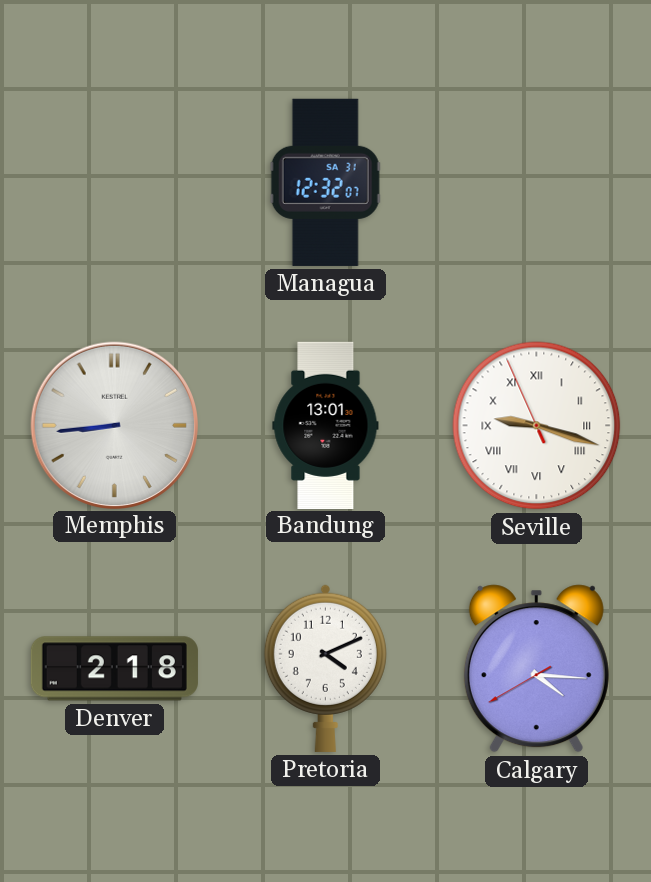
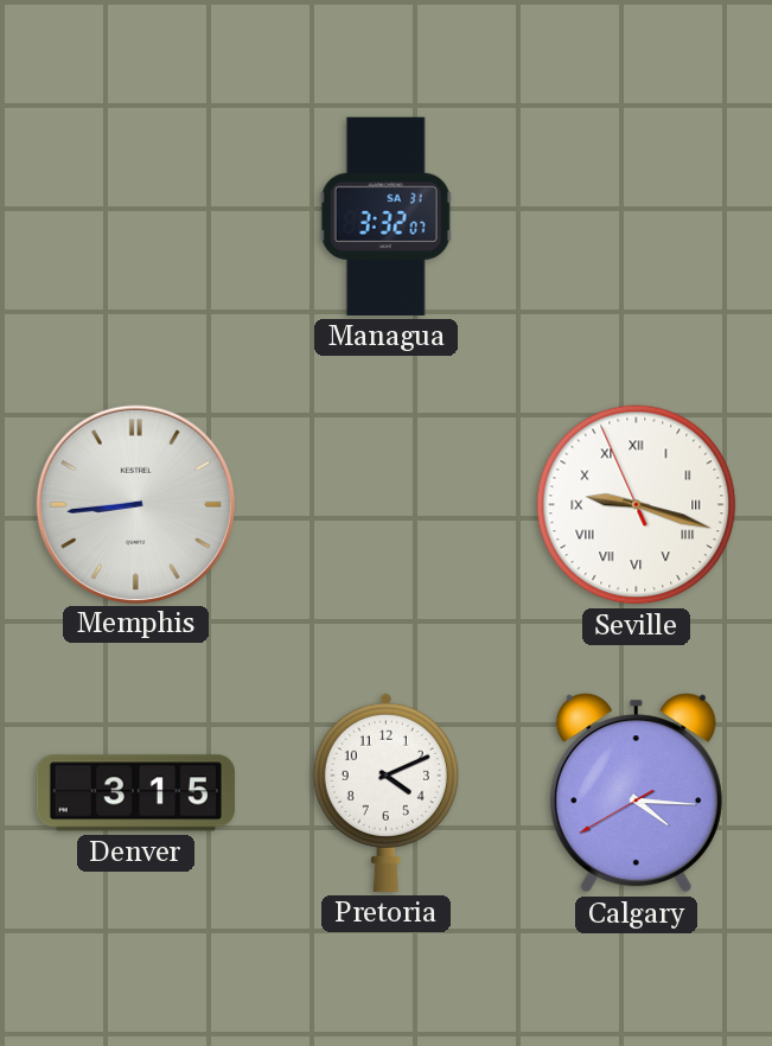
Managua: 12:32 -> 3:32
Bandung: 13:01 -> none
Denver: 2:18 -> 3:15
